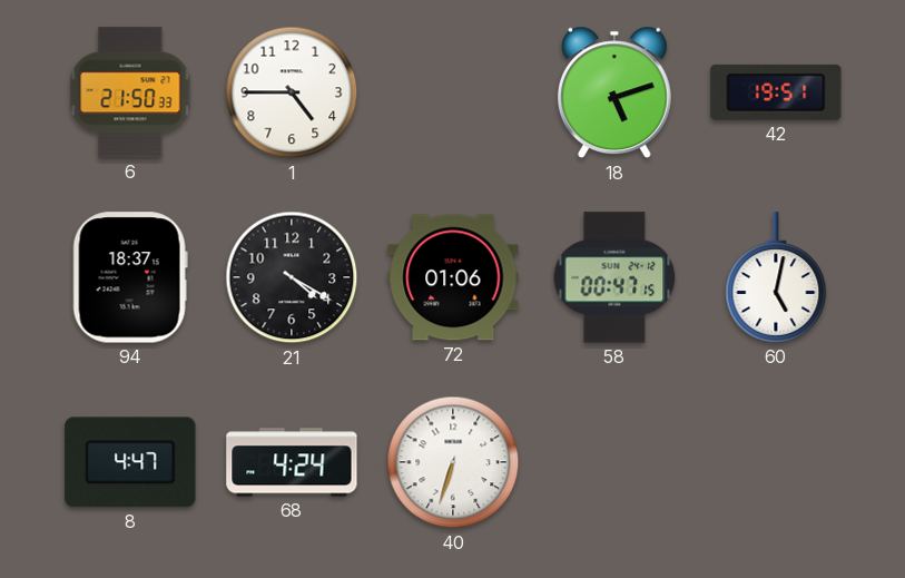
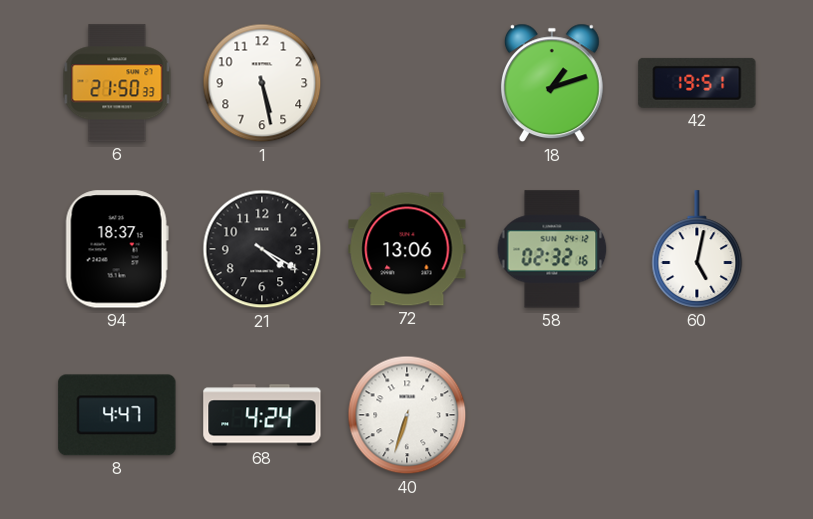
1: 4:45 -> 5:28
18: 5:12 -> 1:12
72: 01:06 -> 13:06
58: 00:47 -> 02:32
